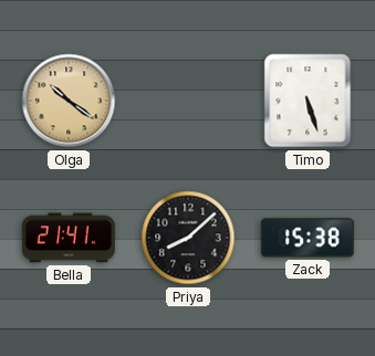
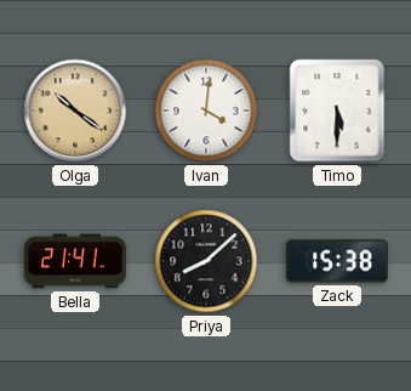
Ivan: none -> 4:01
Timo: 5:27 -> 5:30
